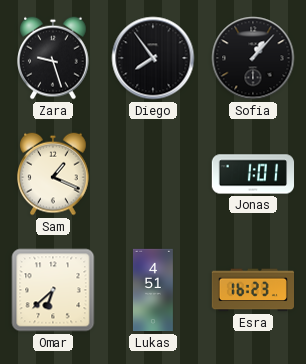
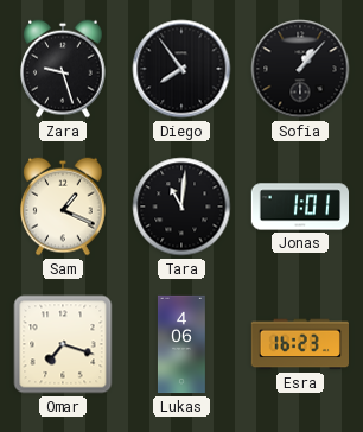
Tara: none -> 11:01
Omar: 6:38 -> 7:18
Lukas: 4:51 -> 4:06
